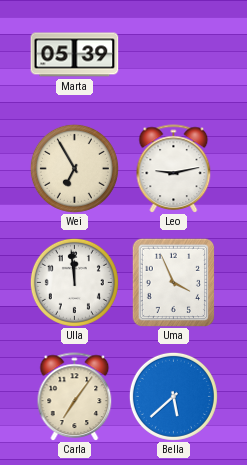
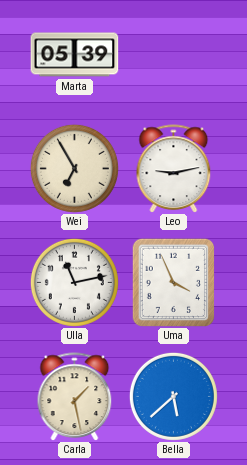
Ulla: 11:59 -> 11:13
Carla: 7:06 -> 1:28
